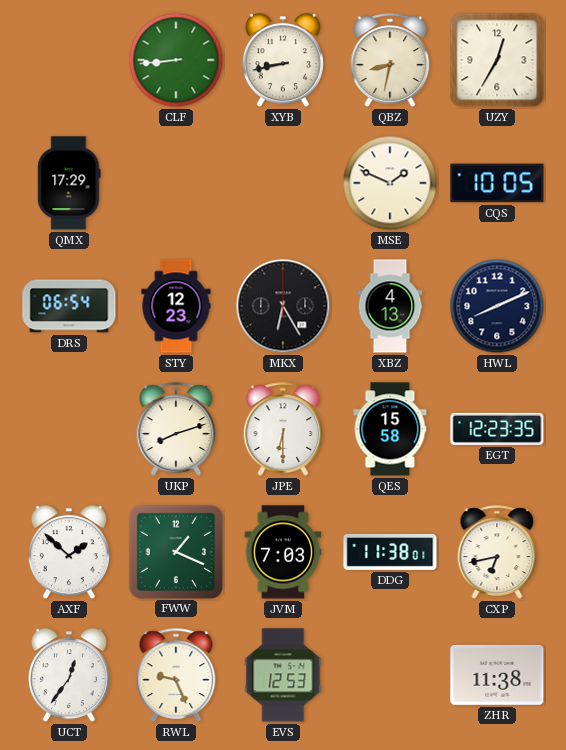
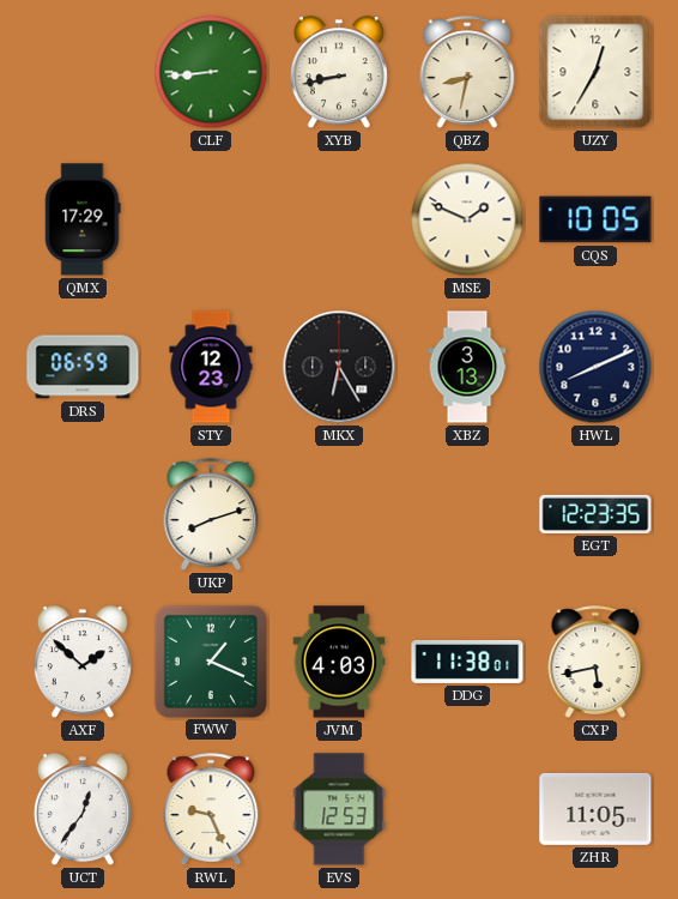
DRS: 06:54 -> 06:59
XBZ: 4:13 -> 3:13
JPE: 6:30 -> none
QES: 15:58 -> none
JVM: 7:03 -> 4:03
CXP: 6:43 -> 5:43
ZHR: 11:38 -> 11:05
